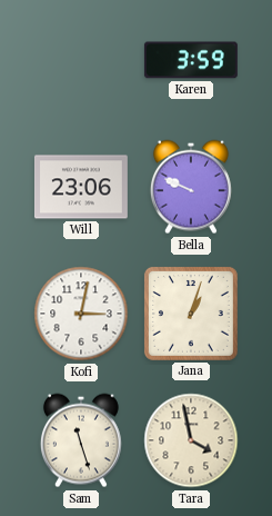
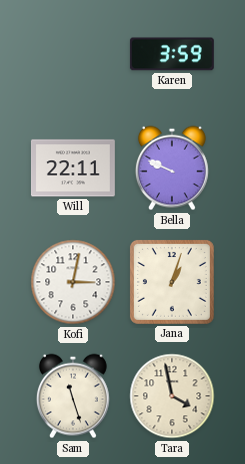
Will: 23:06 -> 22:11
